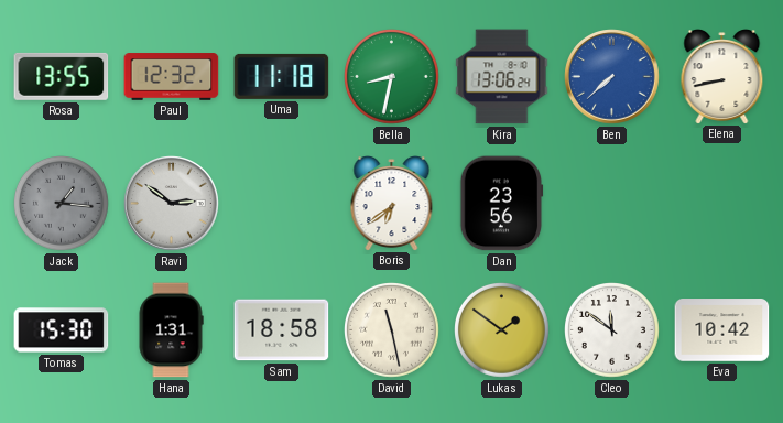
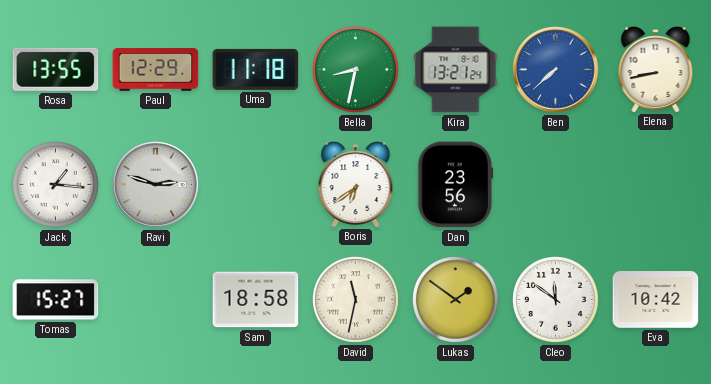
Paul: 12:32 -> 12:29
Kira: 13:06 -> 13:21
Jack dial: grey -> white
Ravi: 2:51 -> 2:48
Tomas: 15:30 -> 15:27
Hana: 1:31 -> none
David: 11:28 -> 11:32
